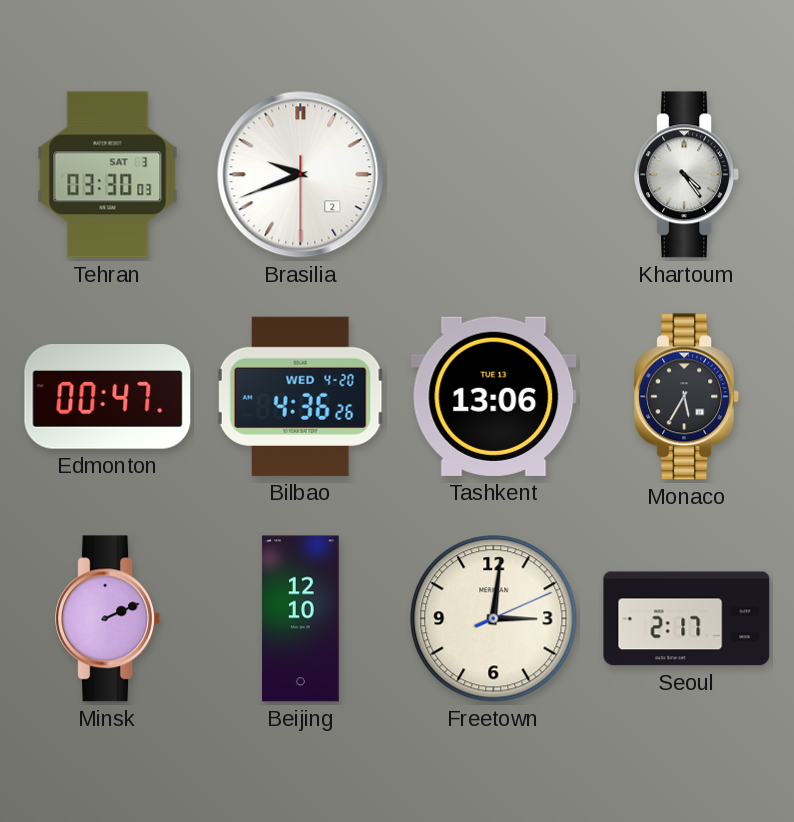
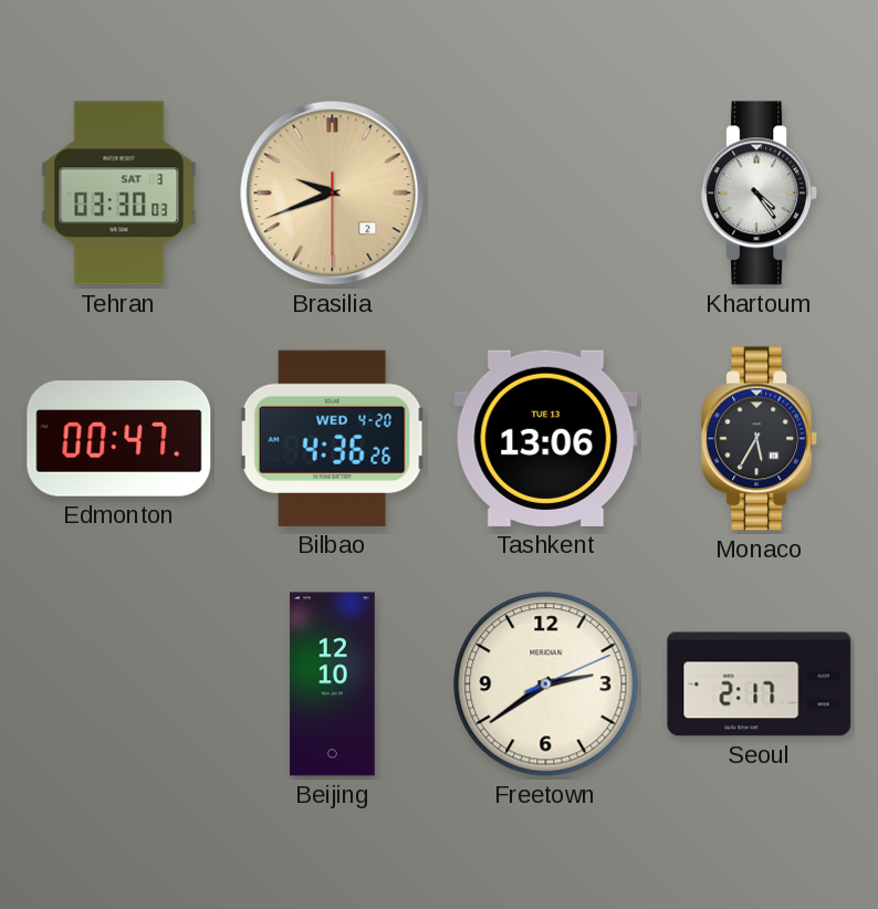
Brasilia dial: white -> champagne
Minsk: 2:11 -> none
Freetown: 3:01 -> 2:39
